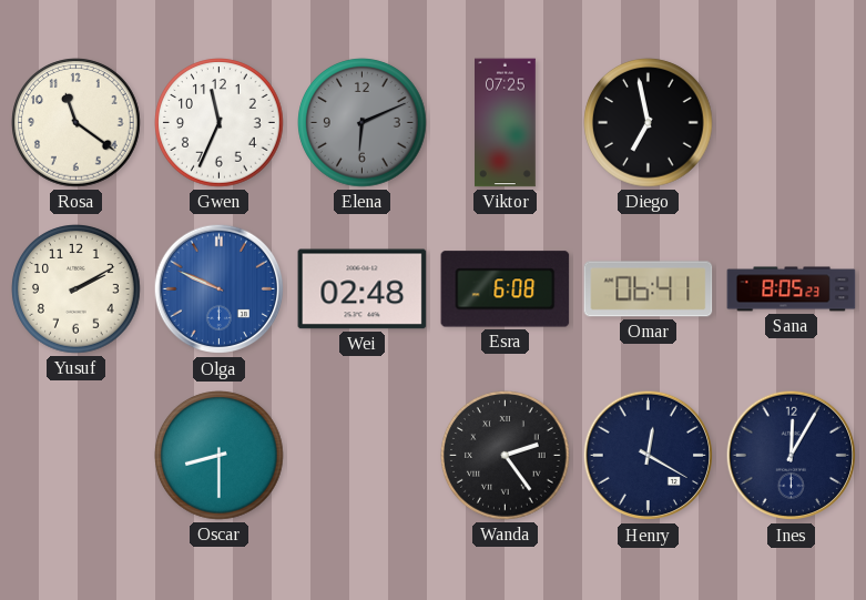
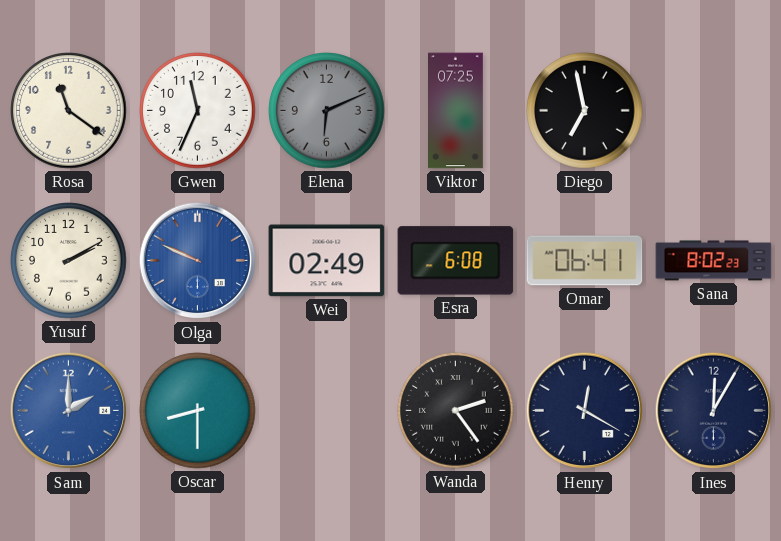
Wei: 02:48 -> 02:49
Sana: 8:05 -> 8:02
Sam: none -> 2:00
